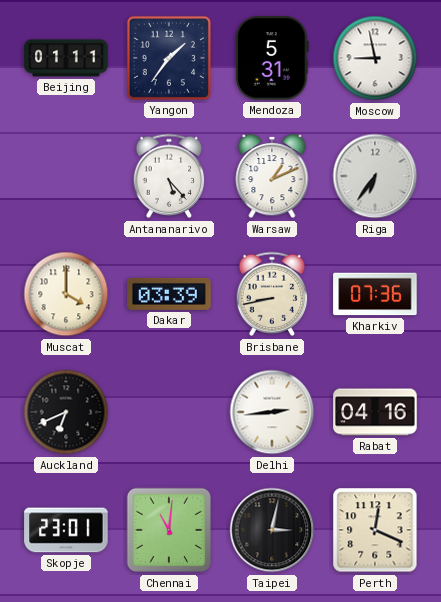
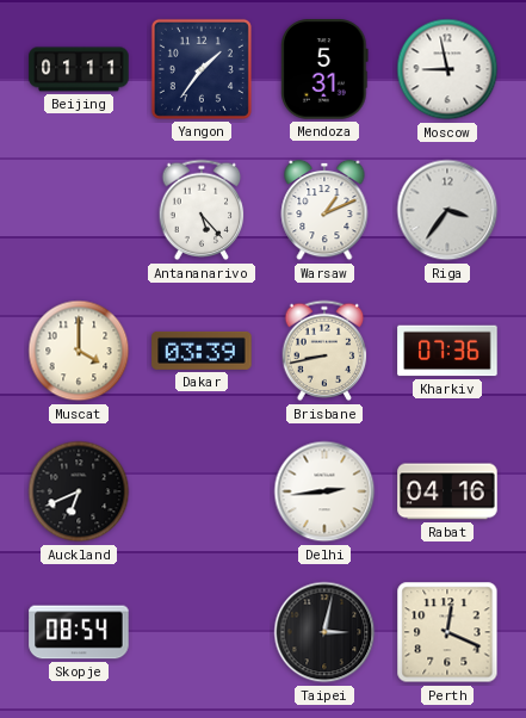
Riga: 6:36 -> 3:36
Skopje: 23:01 -> 08:54
Chennai: 11:01 -> none
